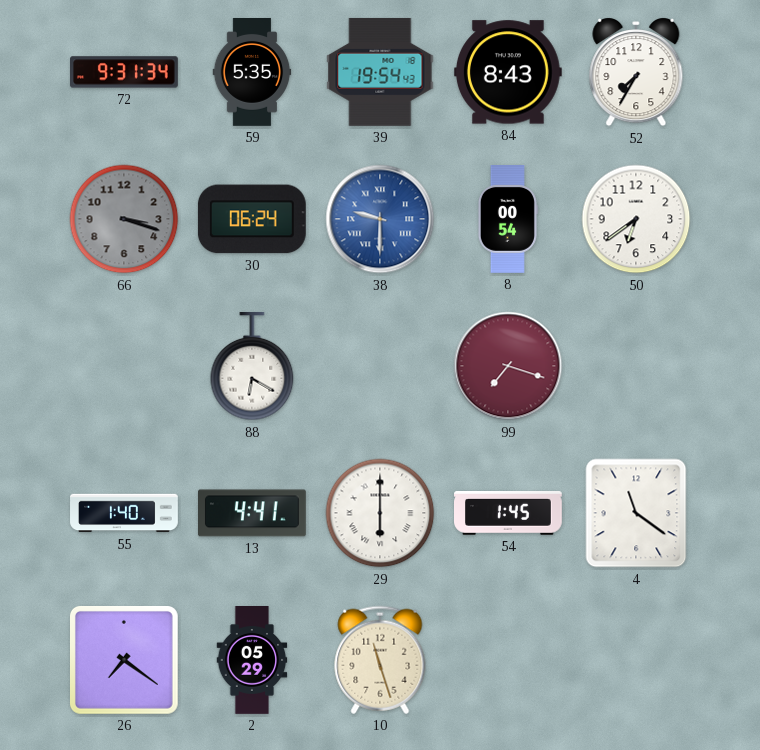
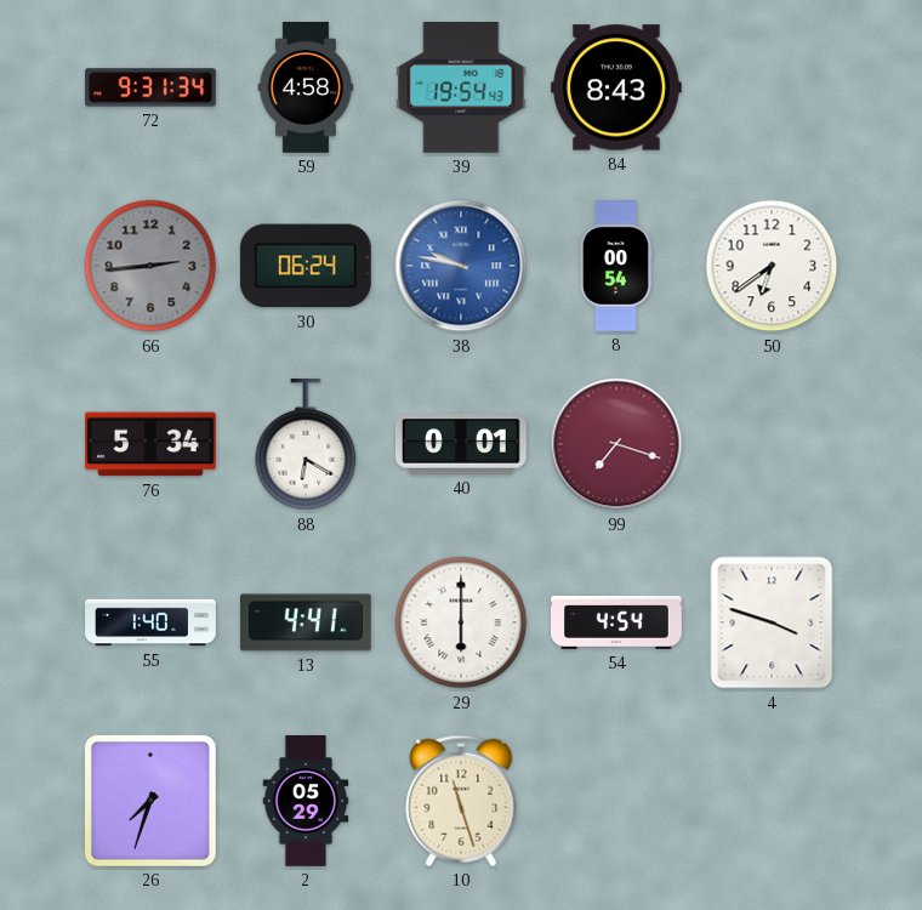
59: 5:35 -> 4:58
52: 7:35 -> none
66: 3:18 -> 2:44
38: 9:30 -> 9:47
76: none -> 5:34
40: none -> 0:01
54: 1:45 -> 4:54
4: 11:21 -> 3:48
26: 7:21 -> 7:33
